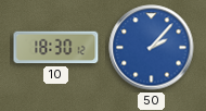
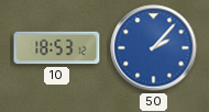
10: 18:30 -> 18:53
